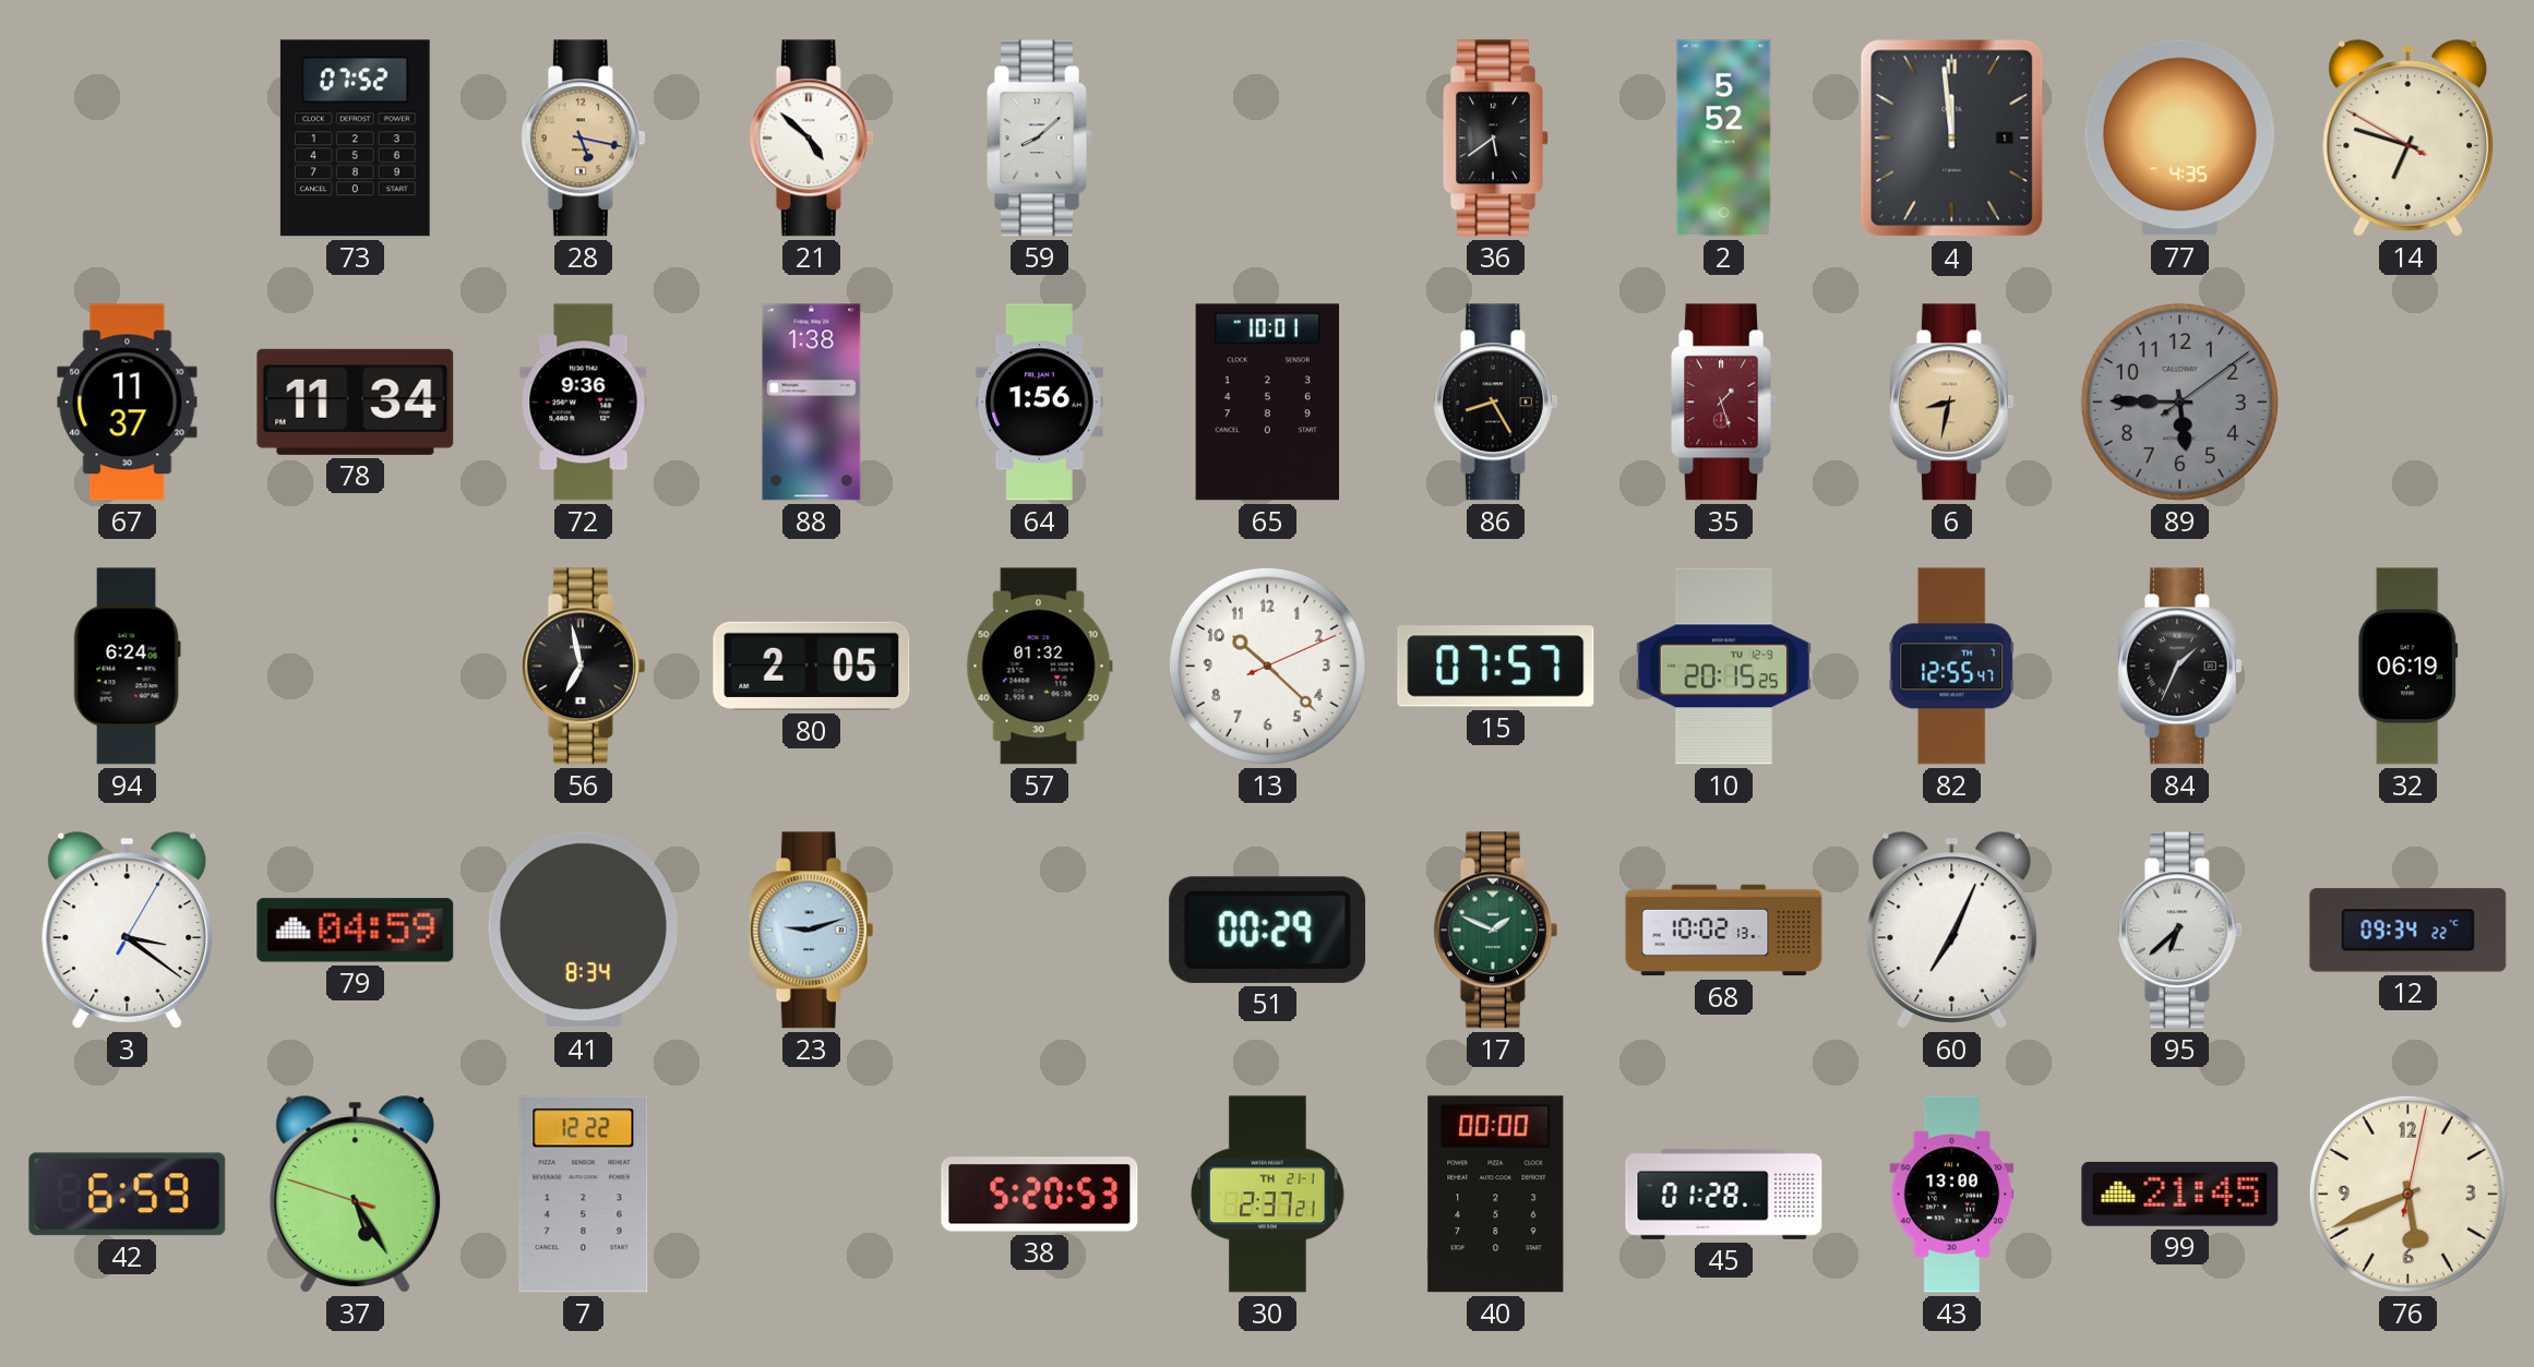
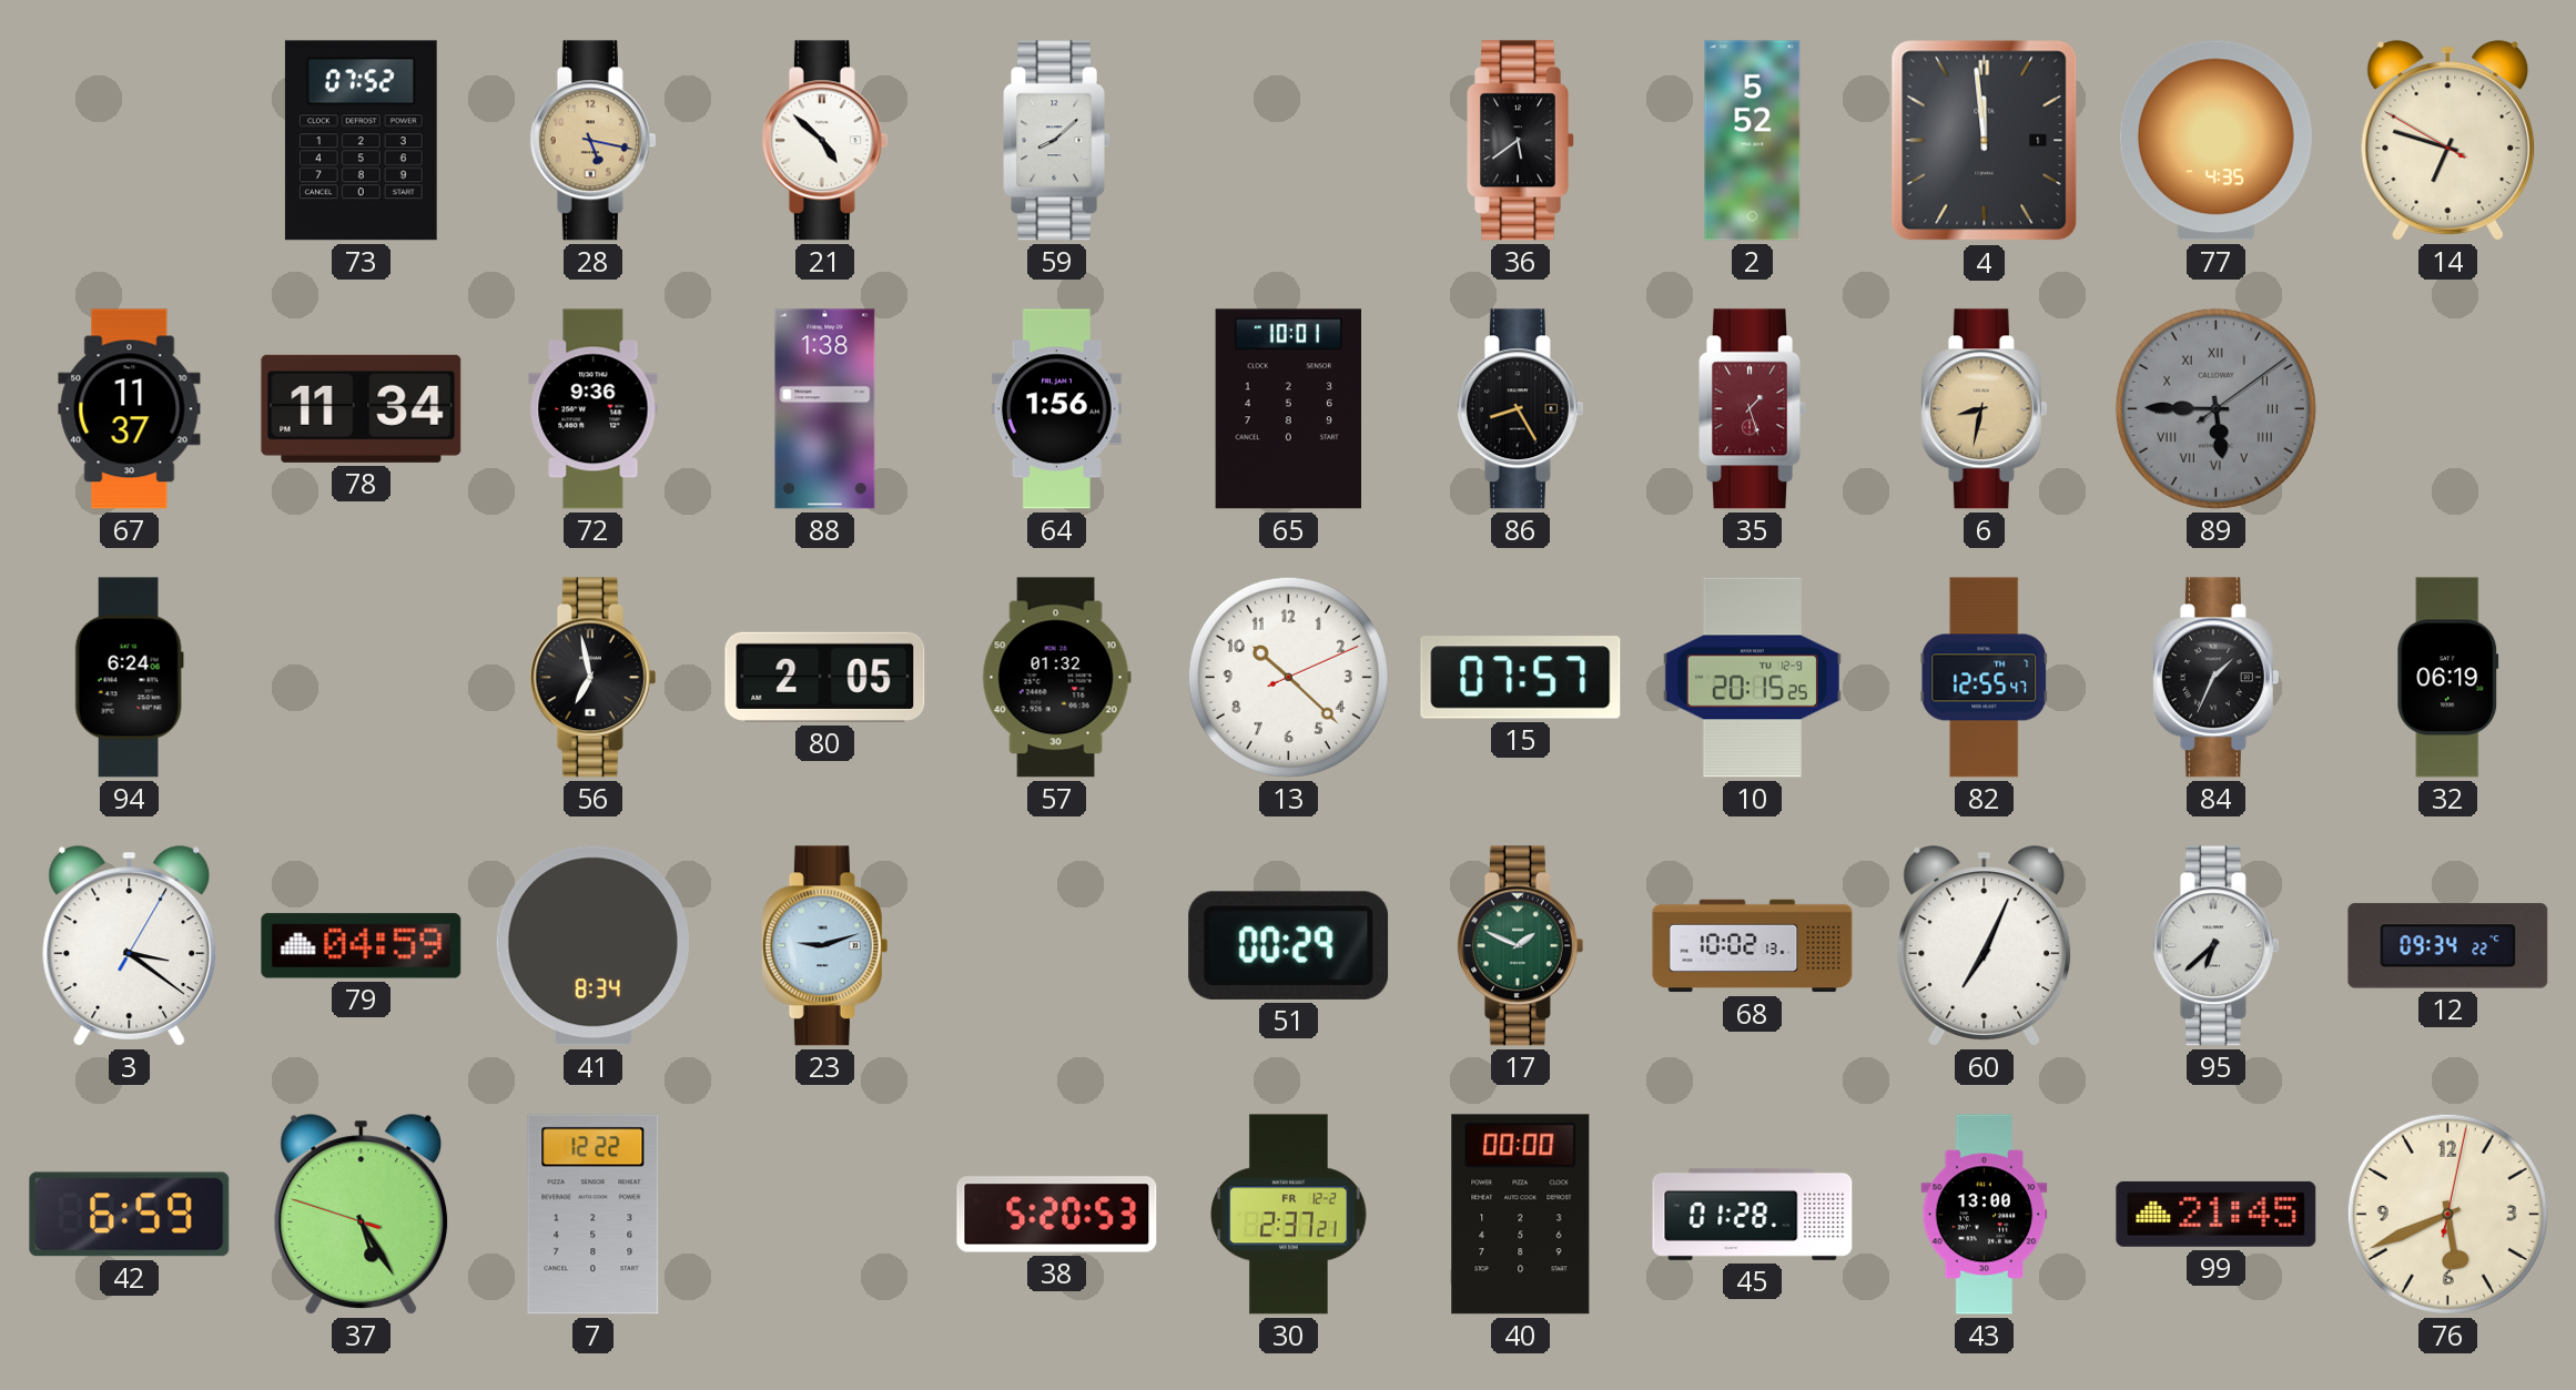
89 numerals: Arabic -> Roman
30 date: TH 21-1 -> FR 12-2
